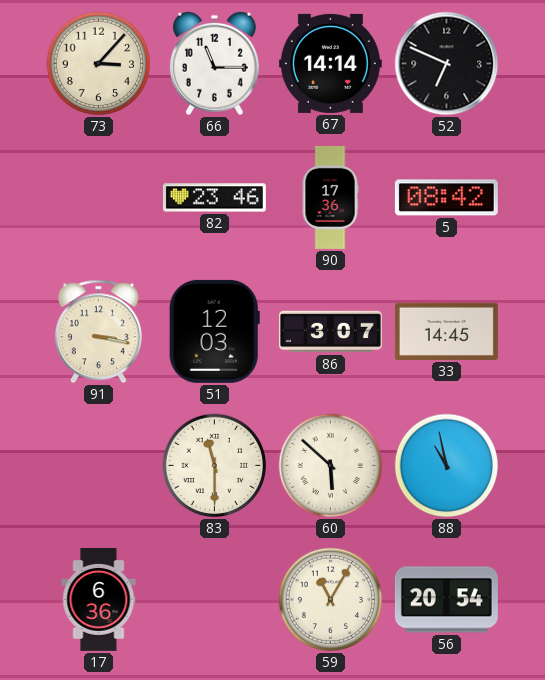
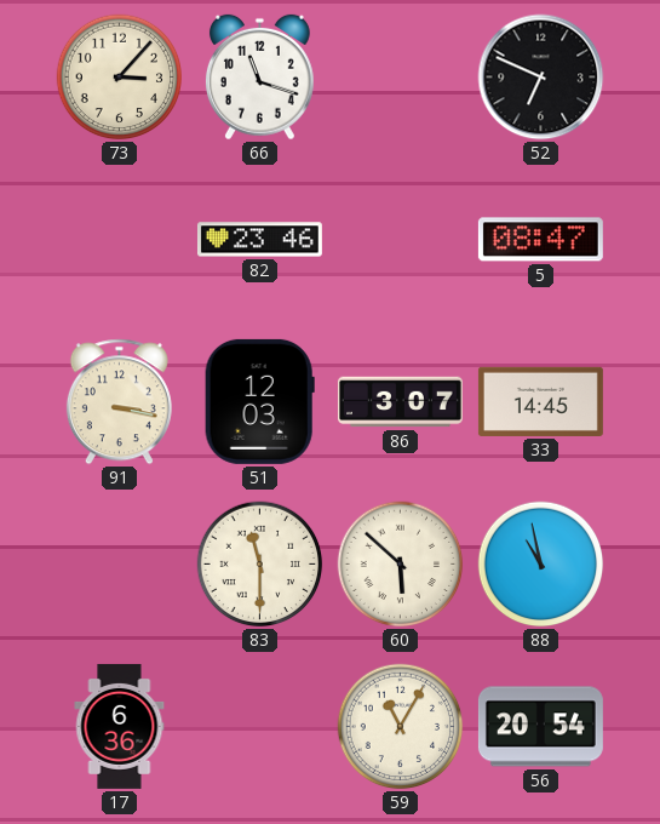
66: 11:15 -> 11:18
67: 14:14 -> none
90: 17:36 -> none
5: 08:42 -> 08:47
